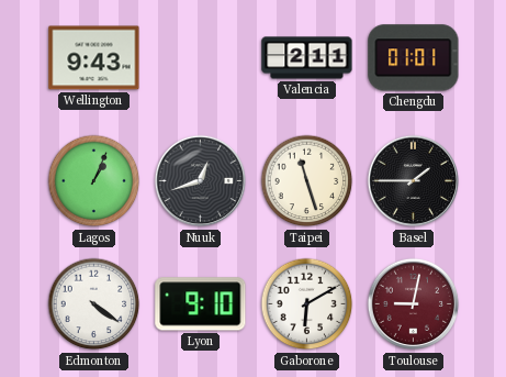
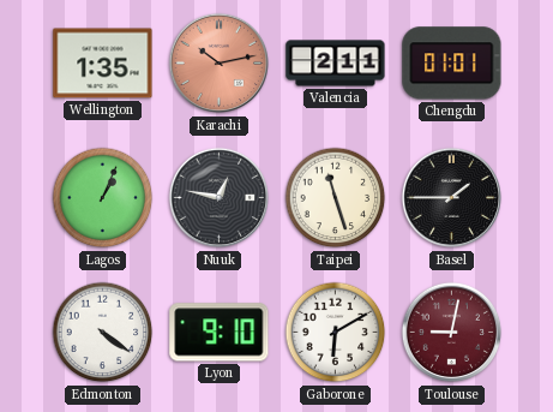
Wellington: 9:43 -> 1:35
Karachi: none -> 10:13
Nuuk: 12:42 -> 12:47
